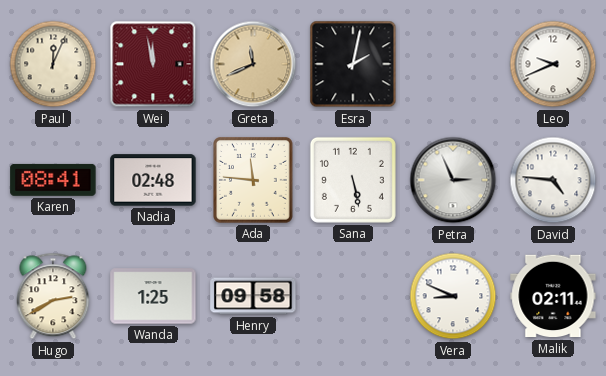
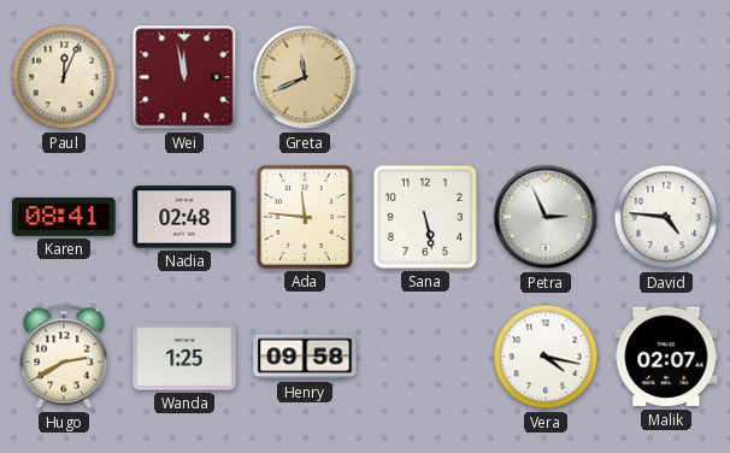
Esra: 2:02 -> none
Leo: 9:41 -> none
Vera: 8:49 -> 4:17
Malik: 02:11 -> 02:07
